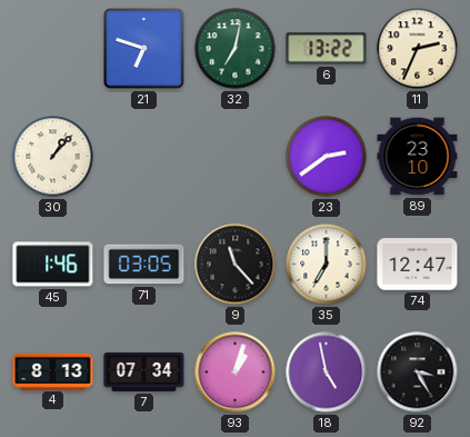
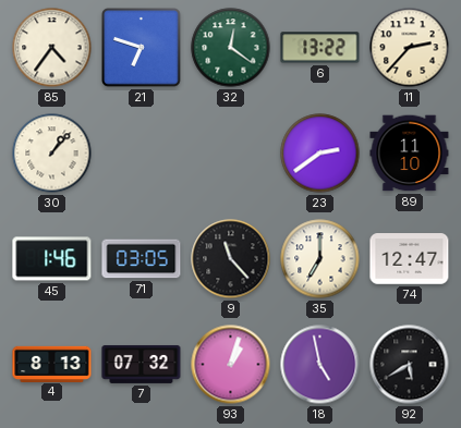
85: none -> 4:36
32: 7:02 -> 12:21
11: 2:34 -> 2:37
89: 23:10 -> 11:10
7: 07:34 -> 07:32
92: 3:25 -> 5:40
